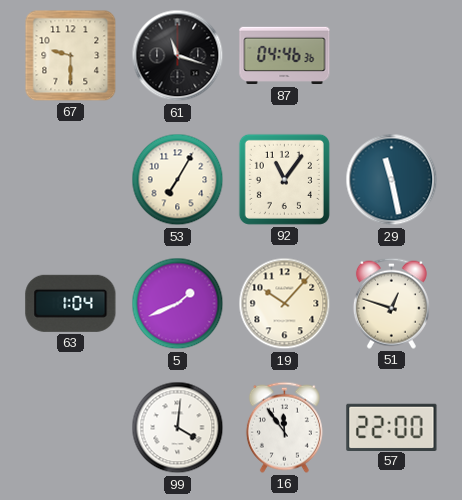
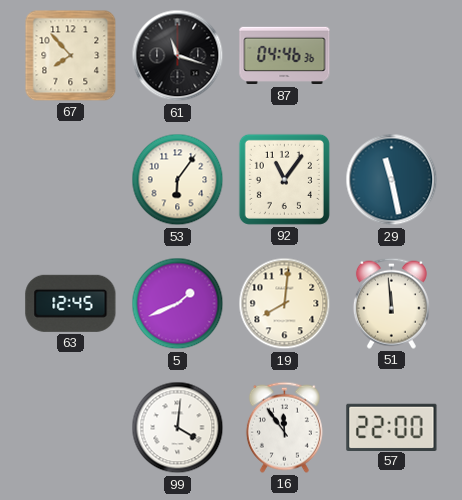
67: 9:30 -> 7:53
53: 7:05 -> 6:06
63: 1:04 -> 12:45
19: 10:07 -> 8:01
51: 12:48 -> 11:59
